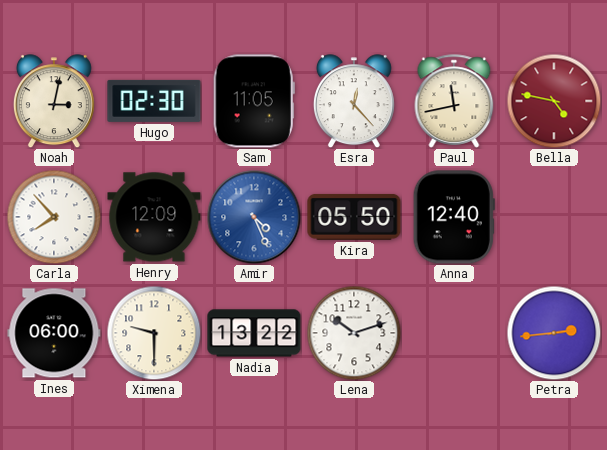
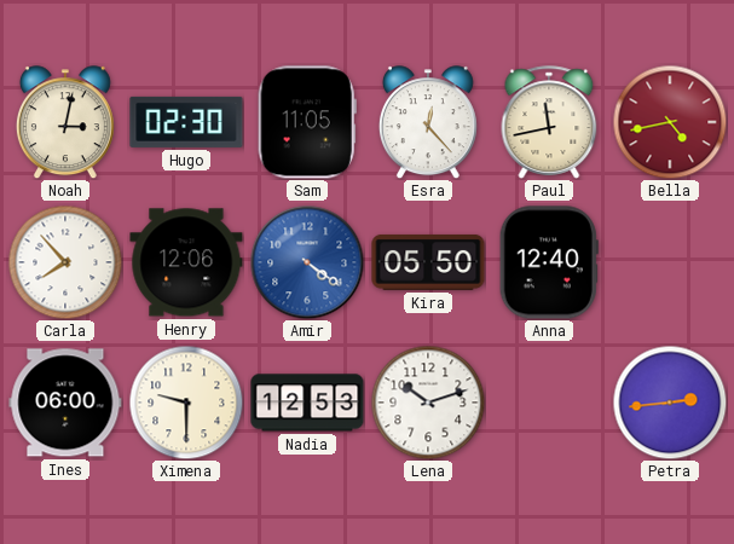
Bella: 4:47 -> 4:43
Henry: 12:09 -> 12:06
Amir: 4:26 -> 4:21
Nadia: 13:22 -> 12:53
